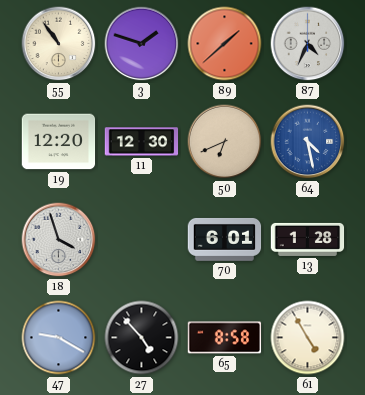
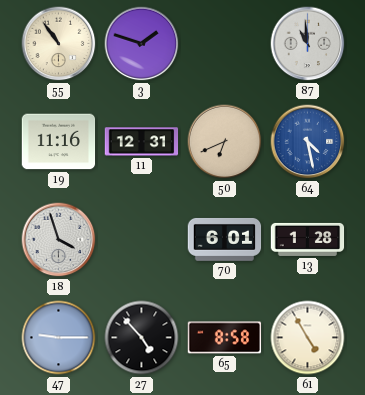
89: 1:38 -> none
87: 4:34 -> 10:59
19: 12:20 -> 11:16
11: 12:30 -> 12:31
47: 9:20 -> 9:15
